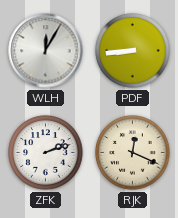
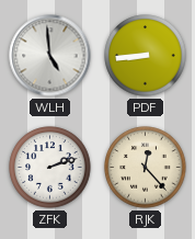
WLH: 12:05 -> 4:59
RJK: 12:19 -> 12:23
